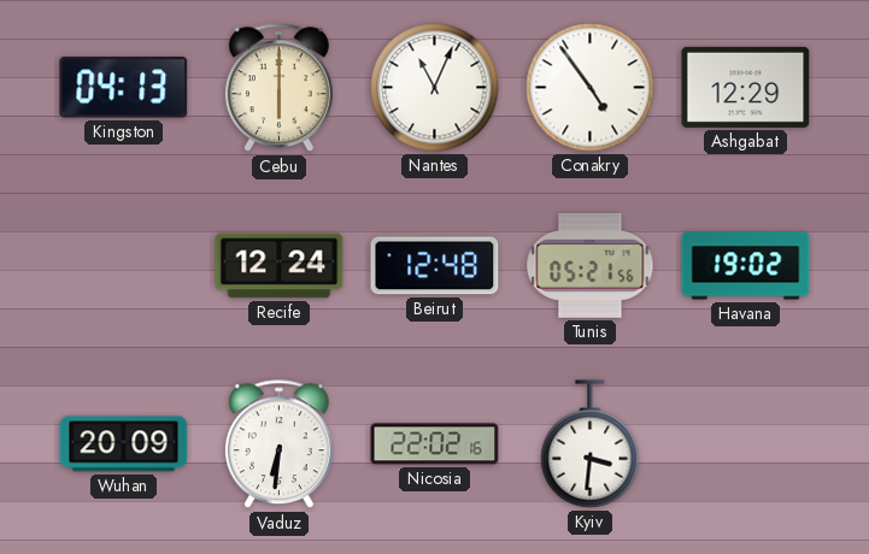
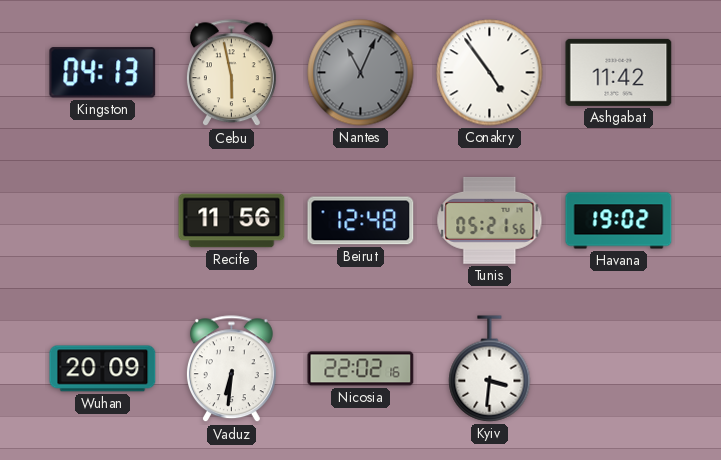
Cebu: 6:00 -> 5:58
Nantes dial: white -> grey
Ashgabat: 12:29 -> 11:42
Recife: 12:24 -> 11:56
